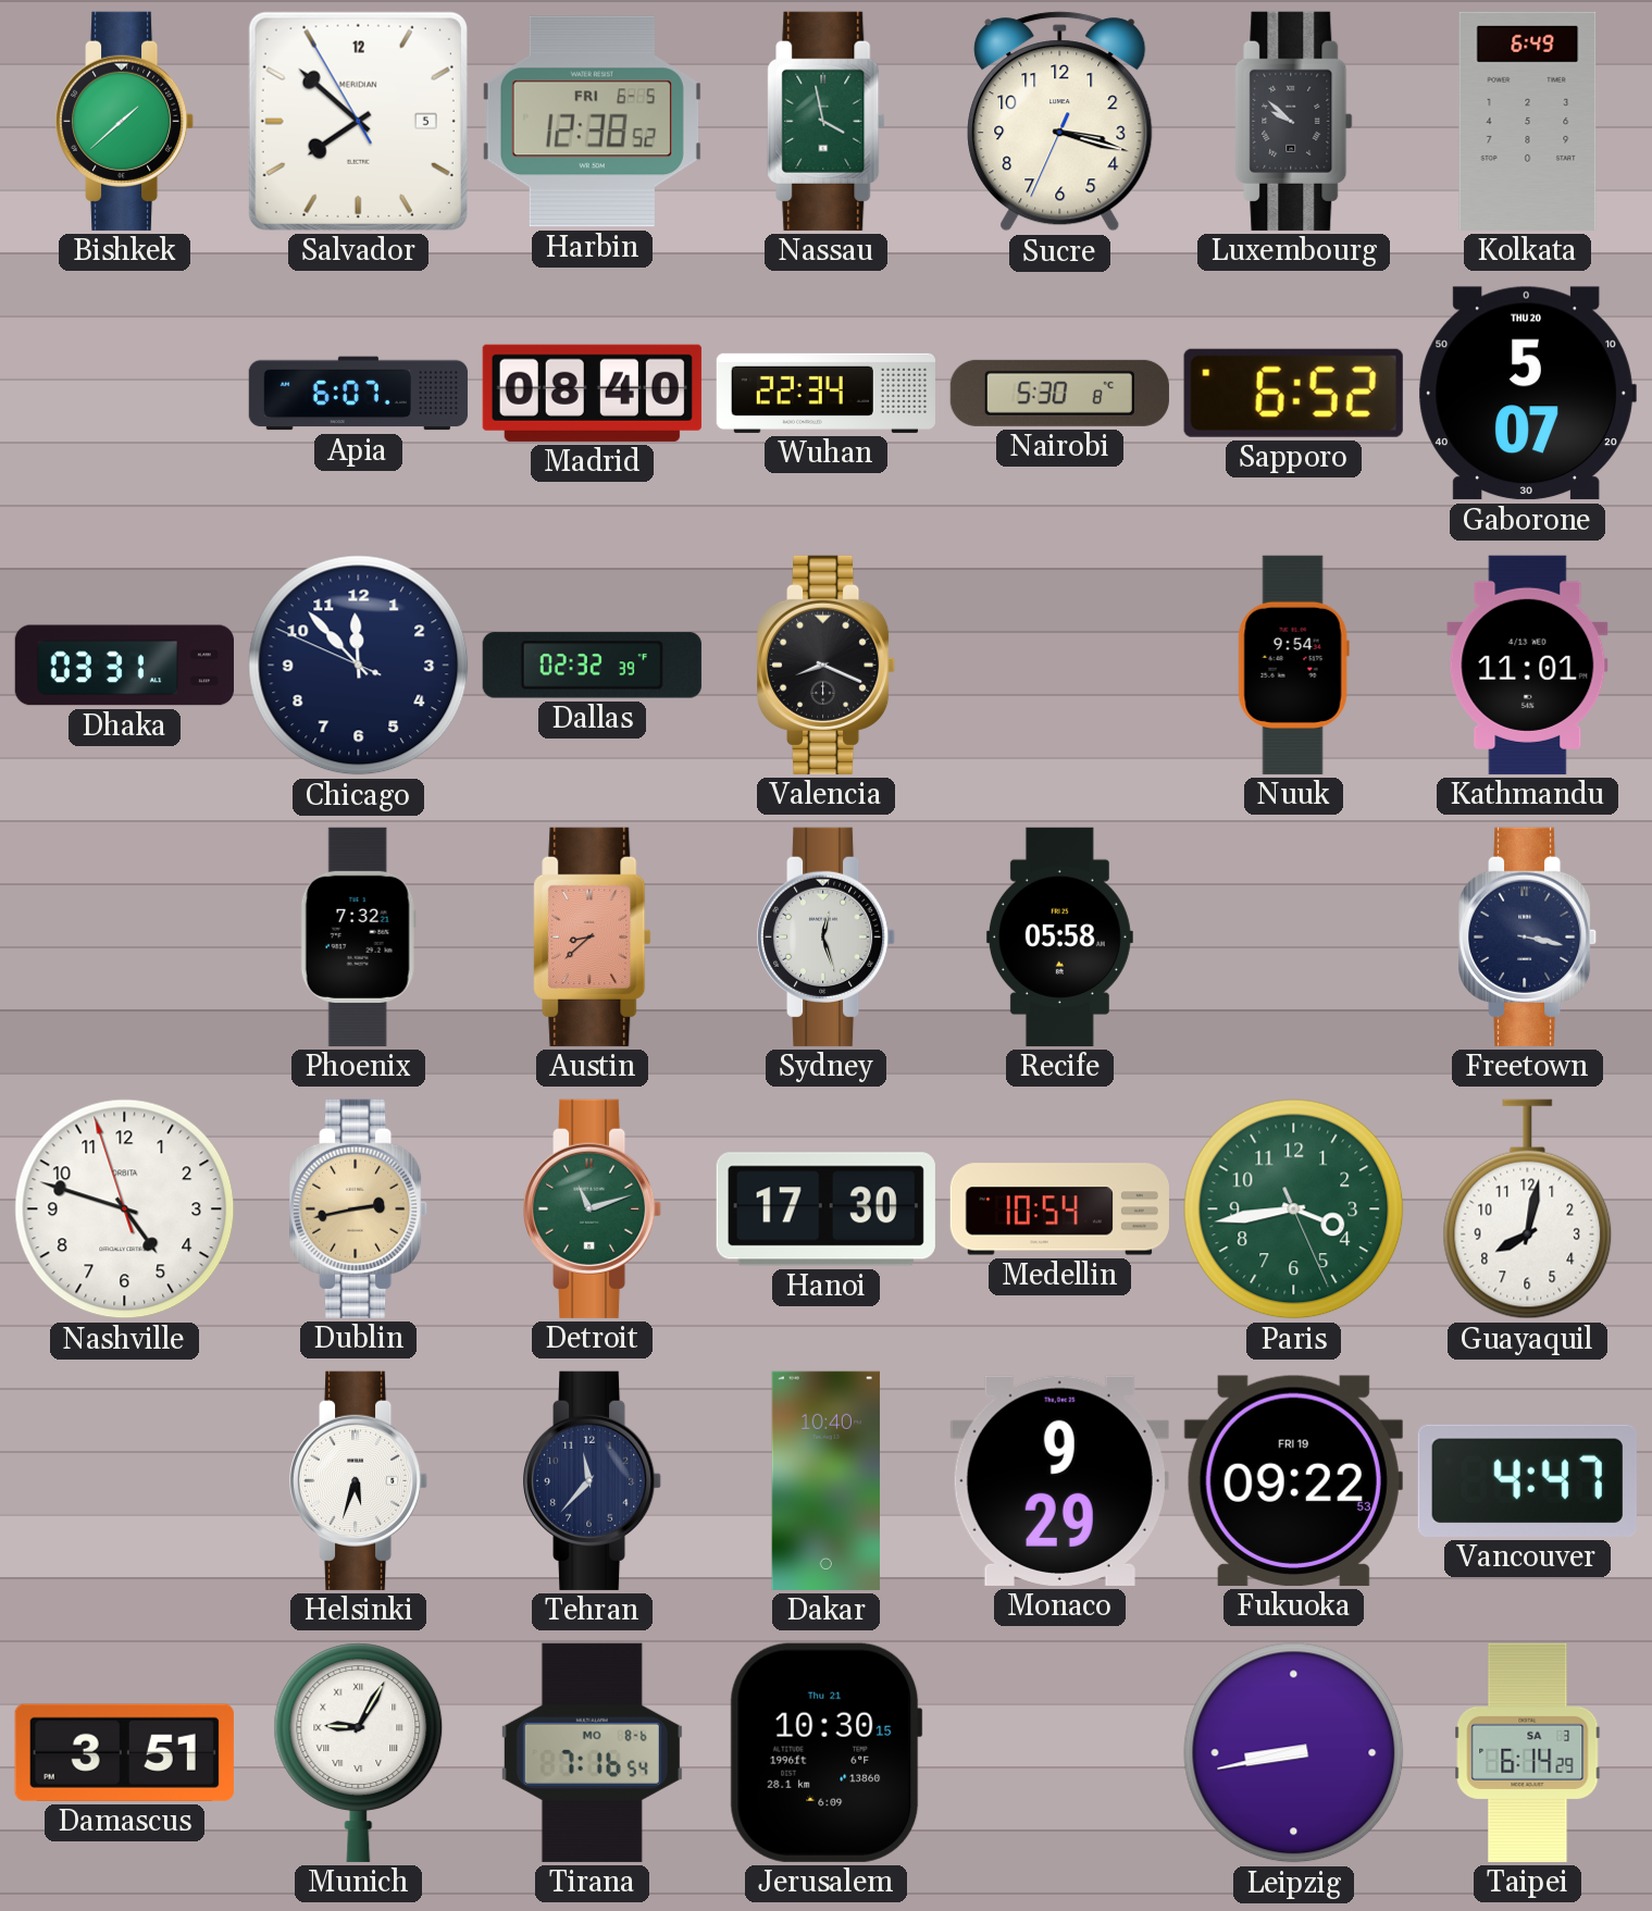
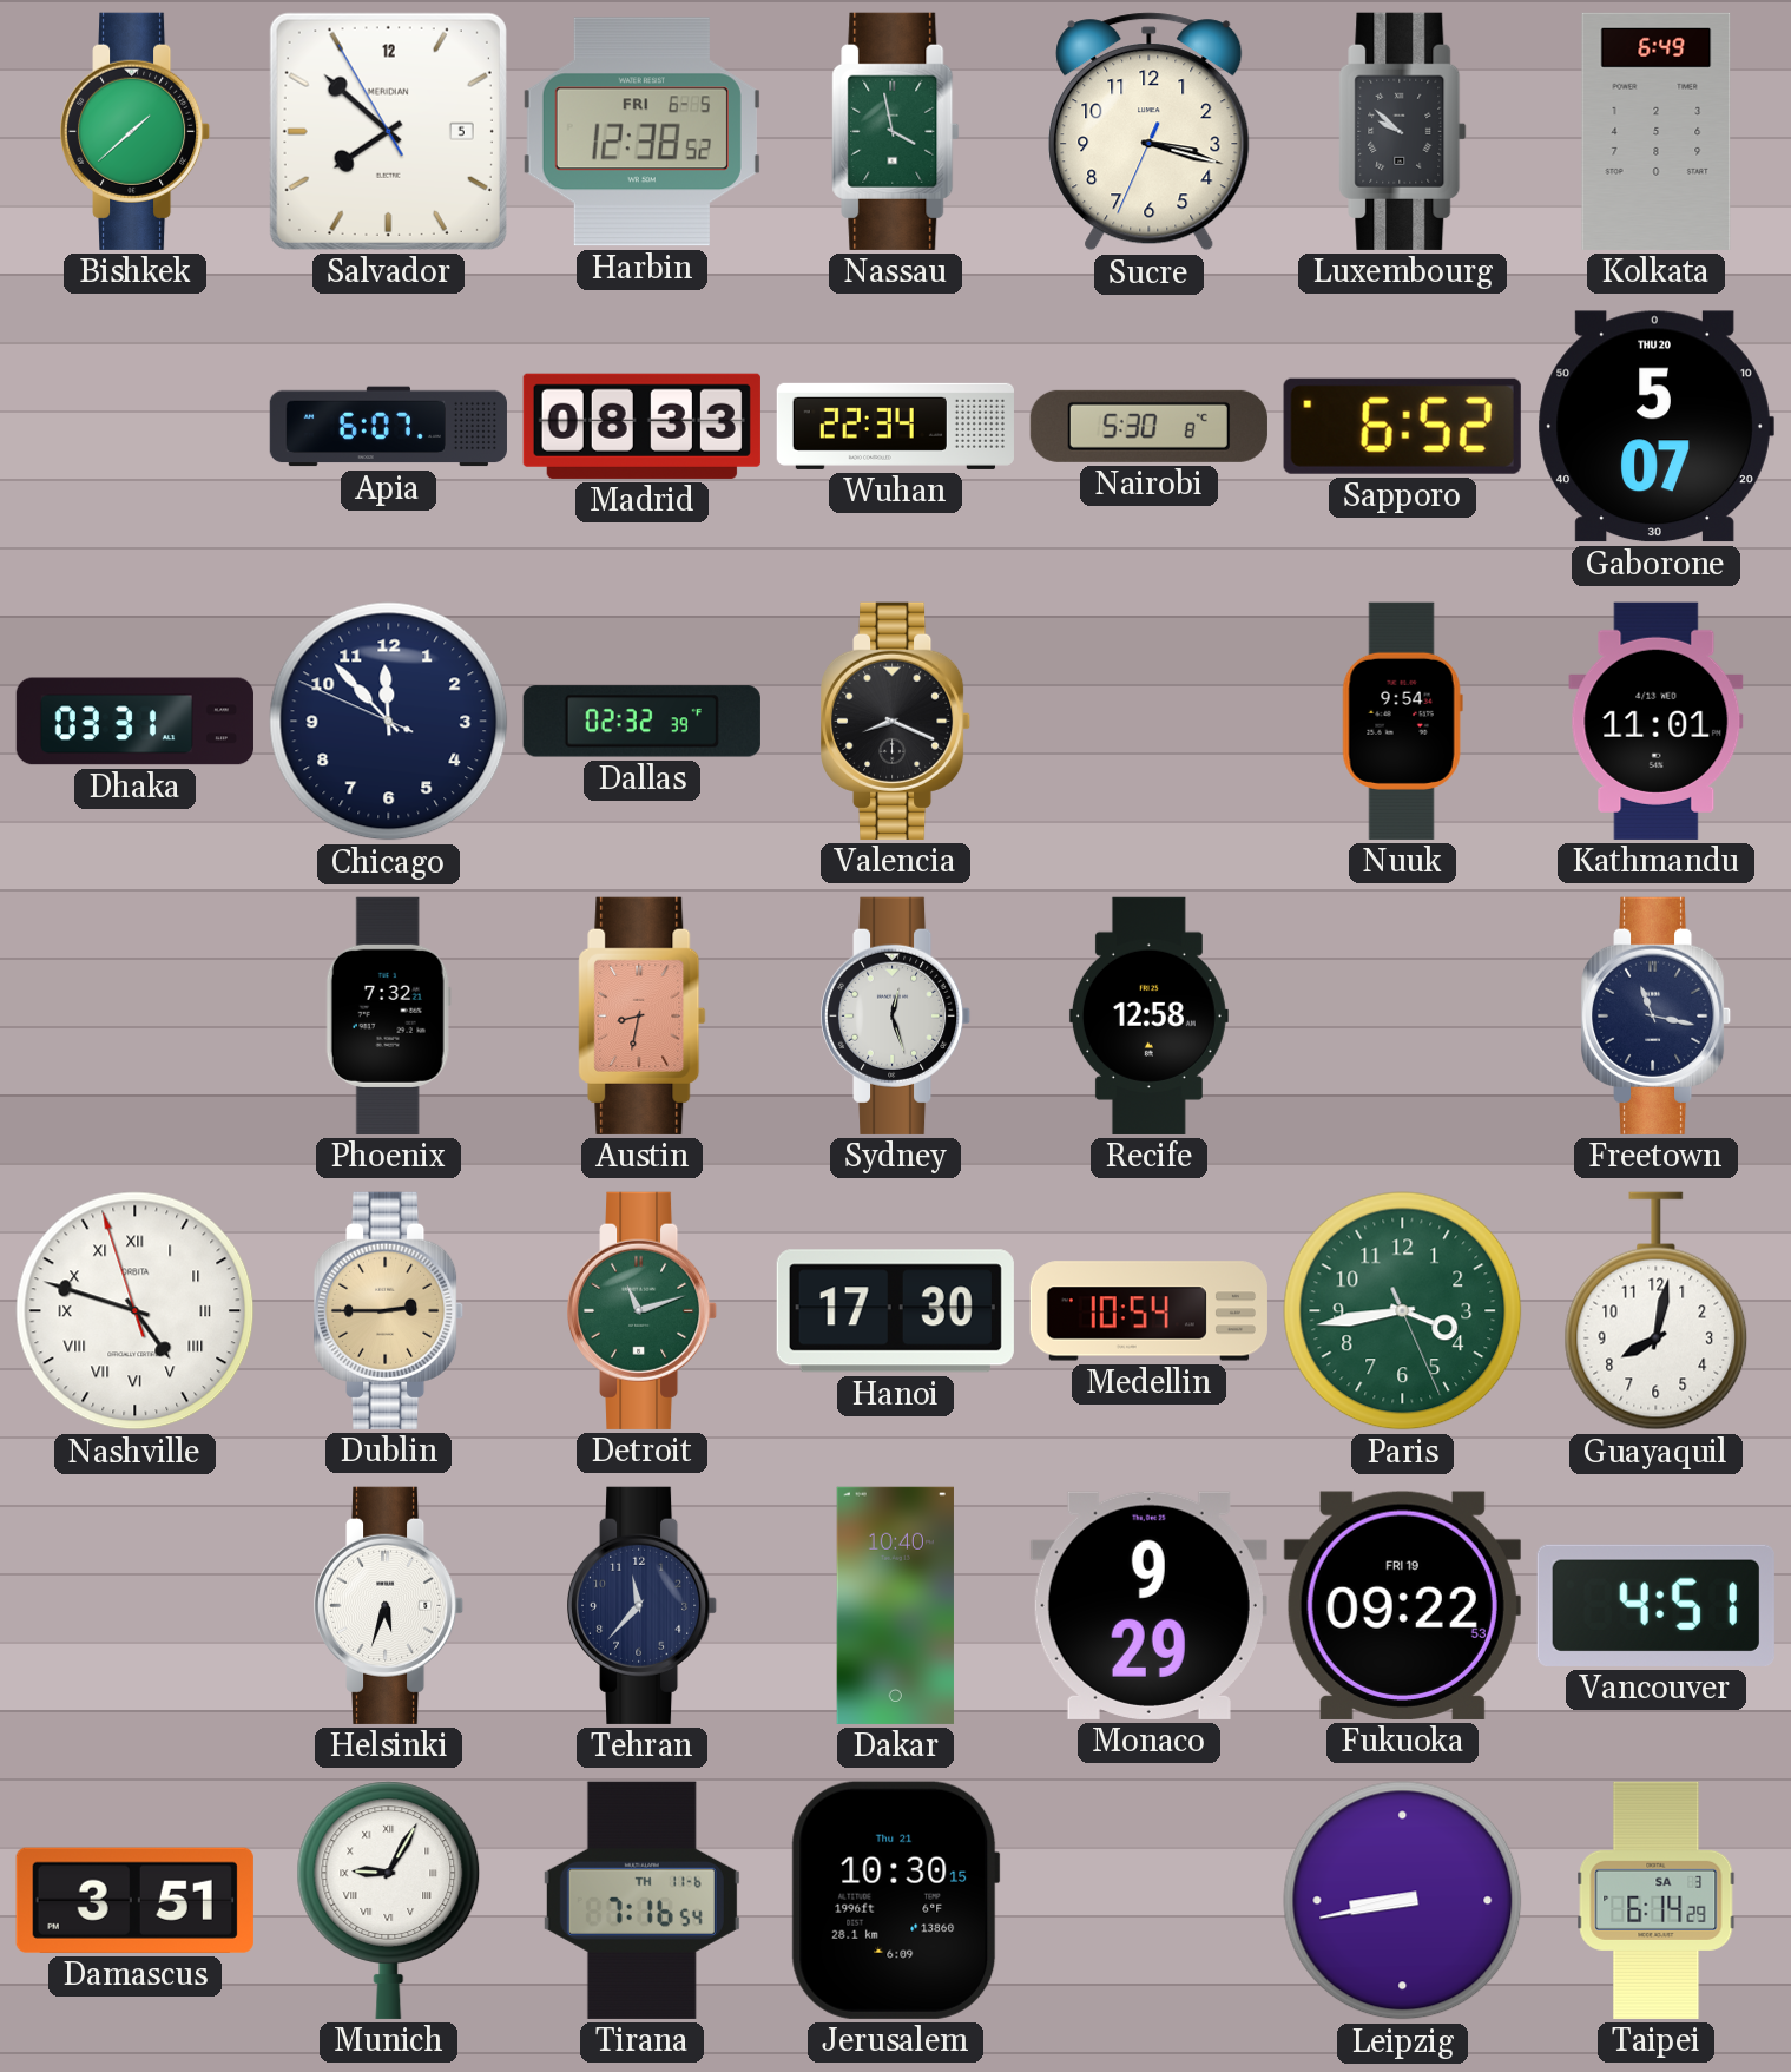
Madrid: 08:40 -> 08:33
Austin: 8:38 -> 8:32
Recife: 05:58 -> 12:58
Freetown: 3:17 -> 11:17
Nashville numerals: Arabic -> Roman
Dublin: 2:43 -> 2:45
Vancouver: 4:47 -> 4:51
Tirana date: MO 8-6 -> TH 11-6
